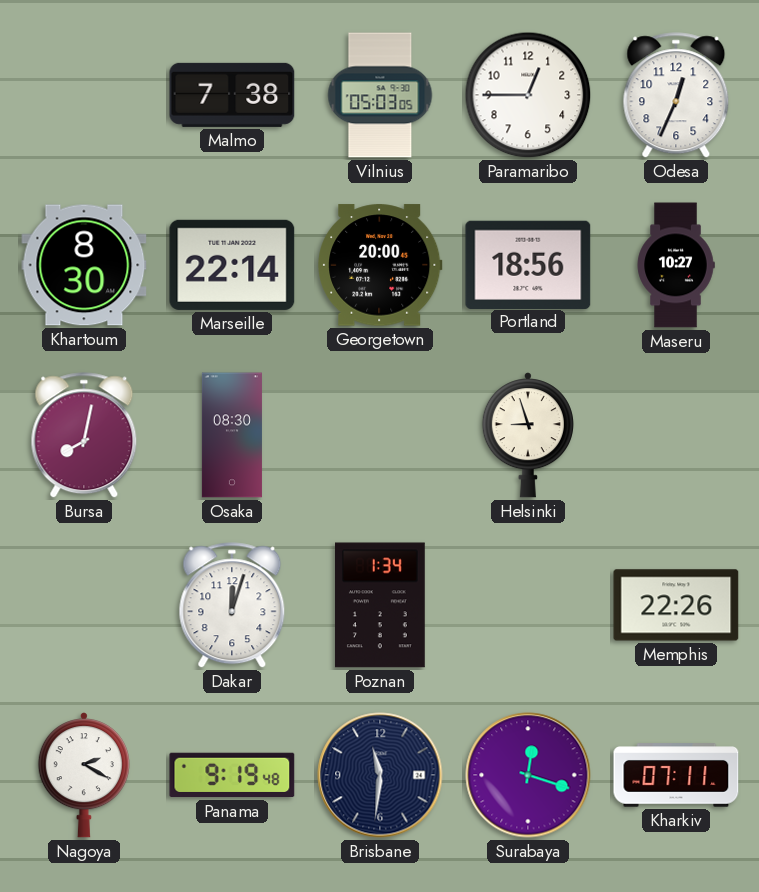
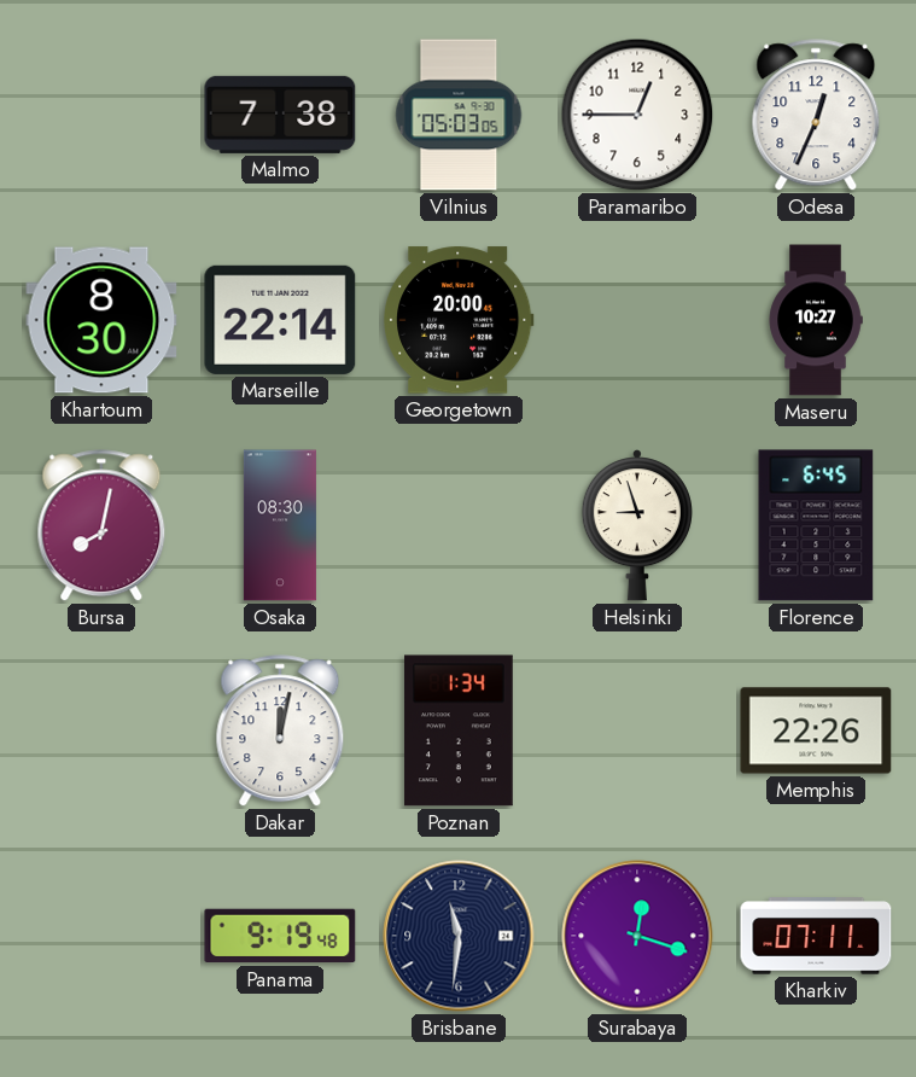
Portland: 18:56 -> none
Florence: none -> 6:45
Dakar: 12:03 -> 12:02
Nagoya: 2:20 -> none
